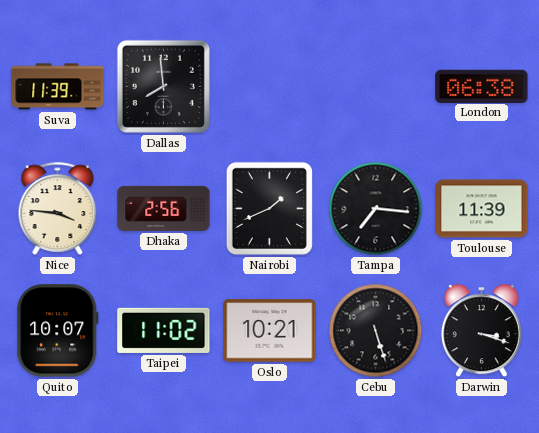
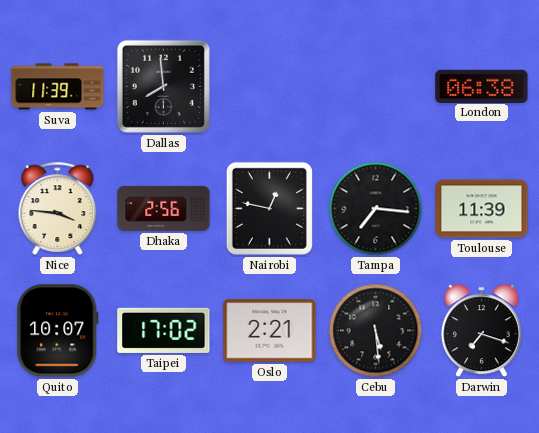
Nairobi: 1:41 -> 12:47
Taipei: 11:02 -> 17:02
Oslo: 10:21 -> 2:21
Cebu: 5:27 -> 5:29
Darwin: 3:18 -> 7:18
